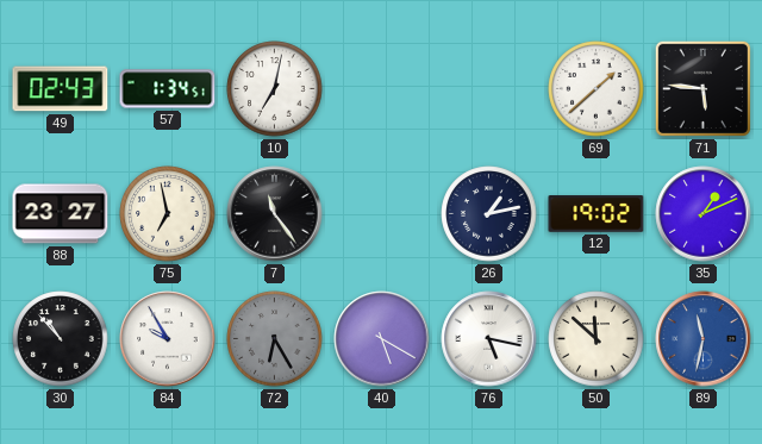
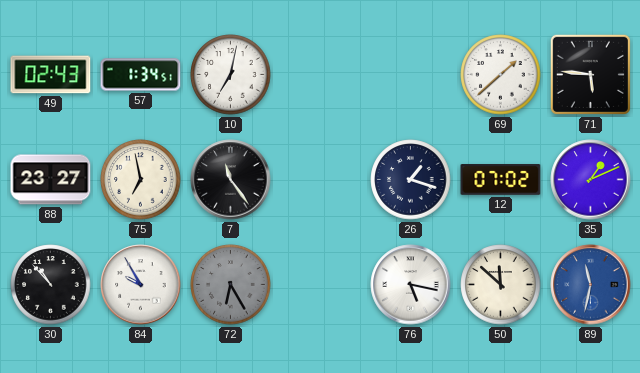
26: 1:13 -> 1:18
12: 19:02 -> 07:02
40: 5:20 -> none
